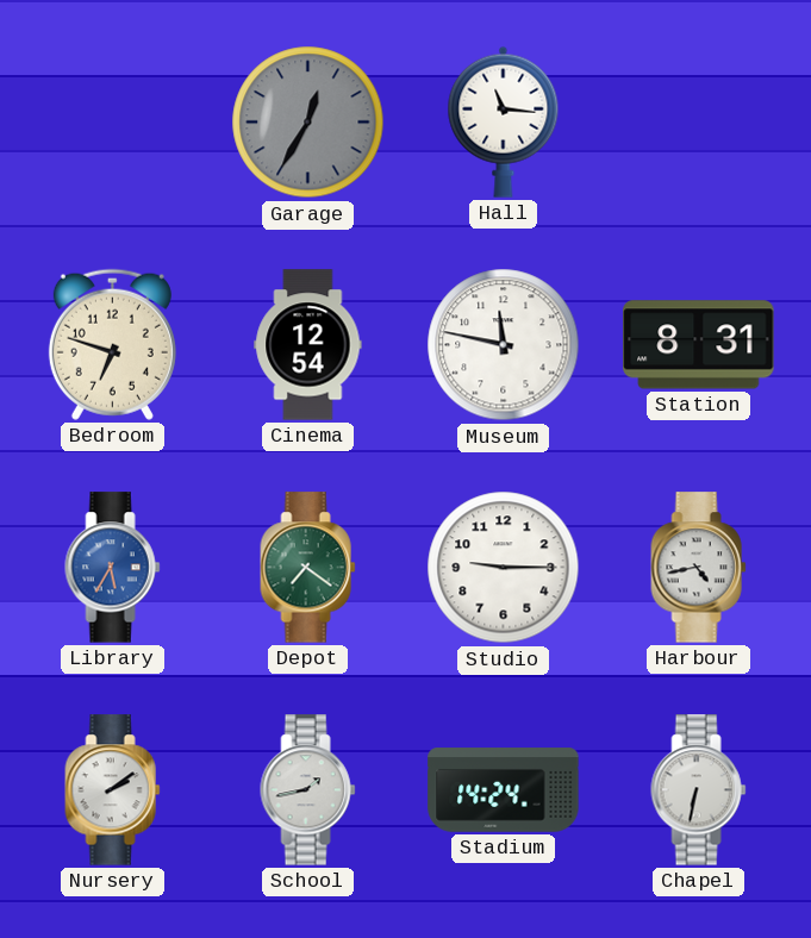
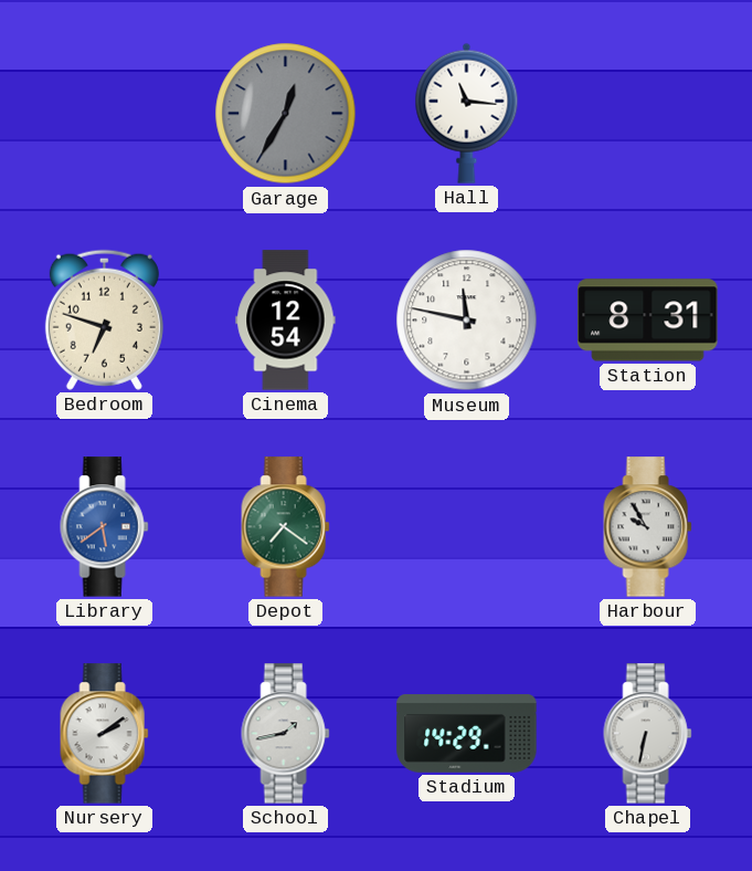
Library: 5:35 -> 5:39
Studio: 9:15 -> none
Harbour: 4:43 -> 9:55
Stadium: 14:24 -> 14:29
